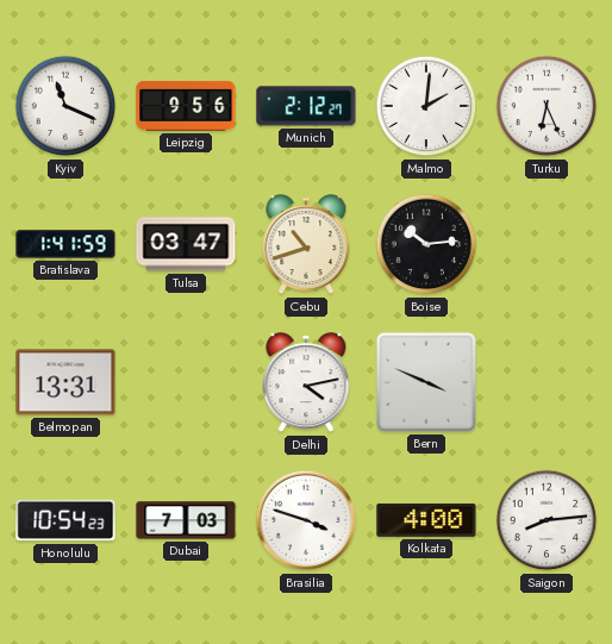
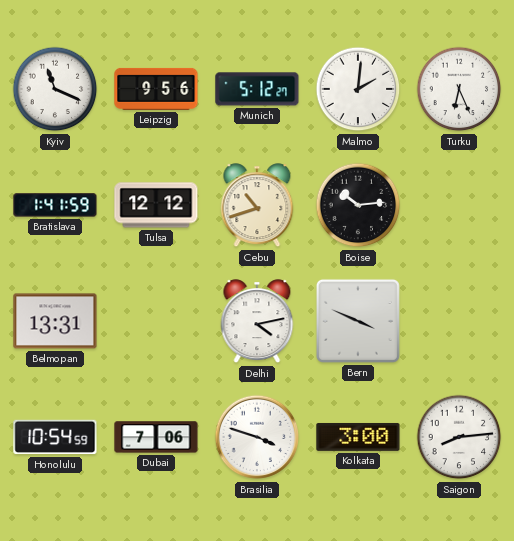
Munich: 2:12 -> 5:12
Tulsa: 03:47 -> 12:12
Honolulu: 10:54:23 -> 10:54:59
Dubai: 7:03 -> 7:06
Kolkata: 4:00 -> 3:00
